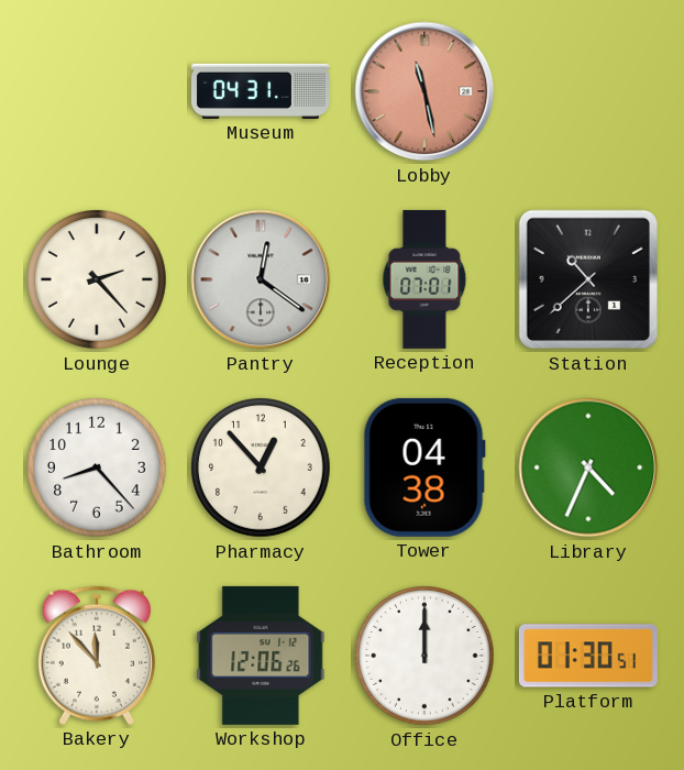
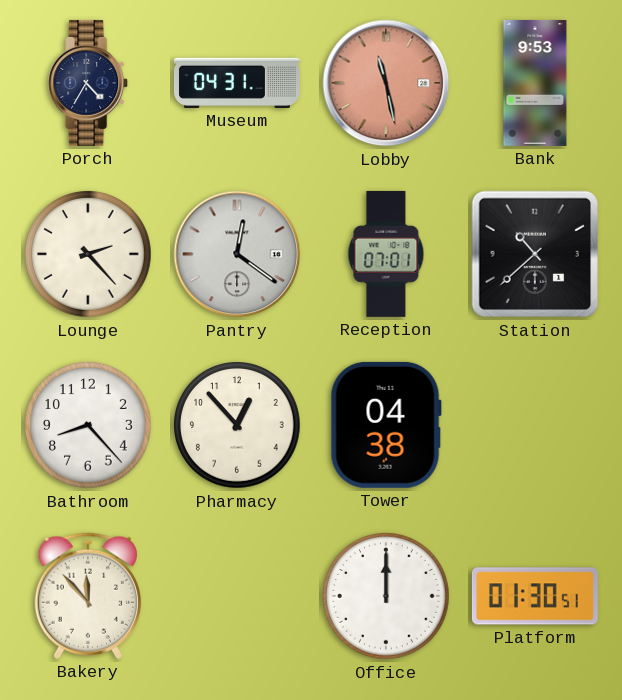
Porch: none -> 4:35
Bank: none -> 9:53
Library: 4:34 -> none
Workshop: 12:06 -> none
